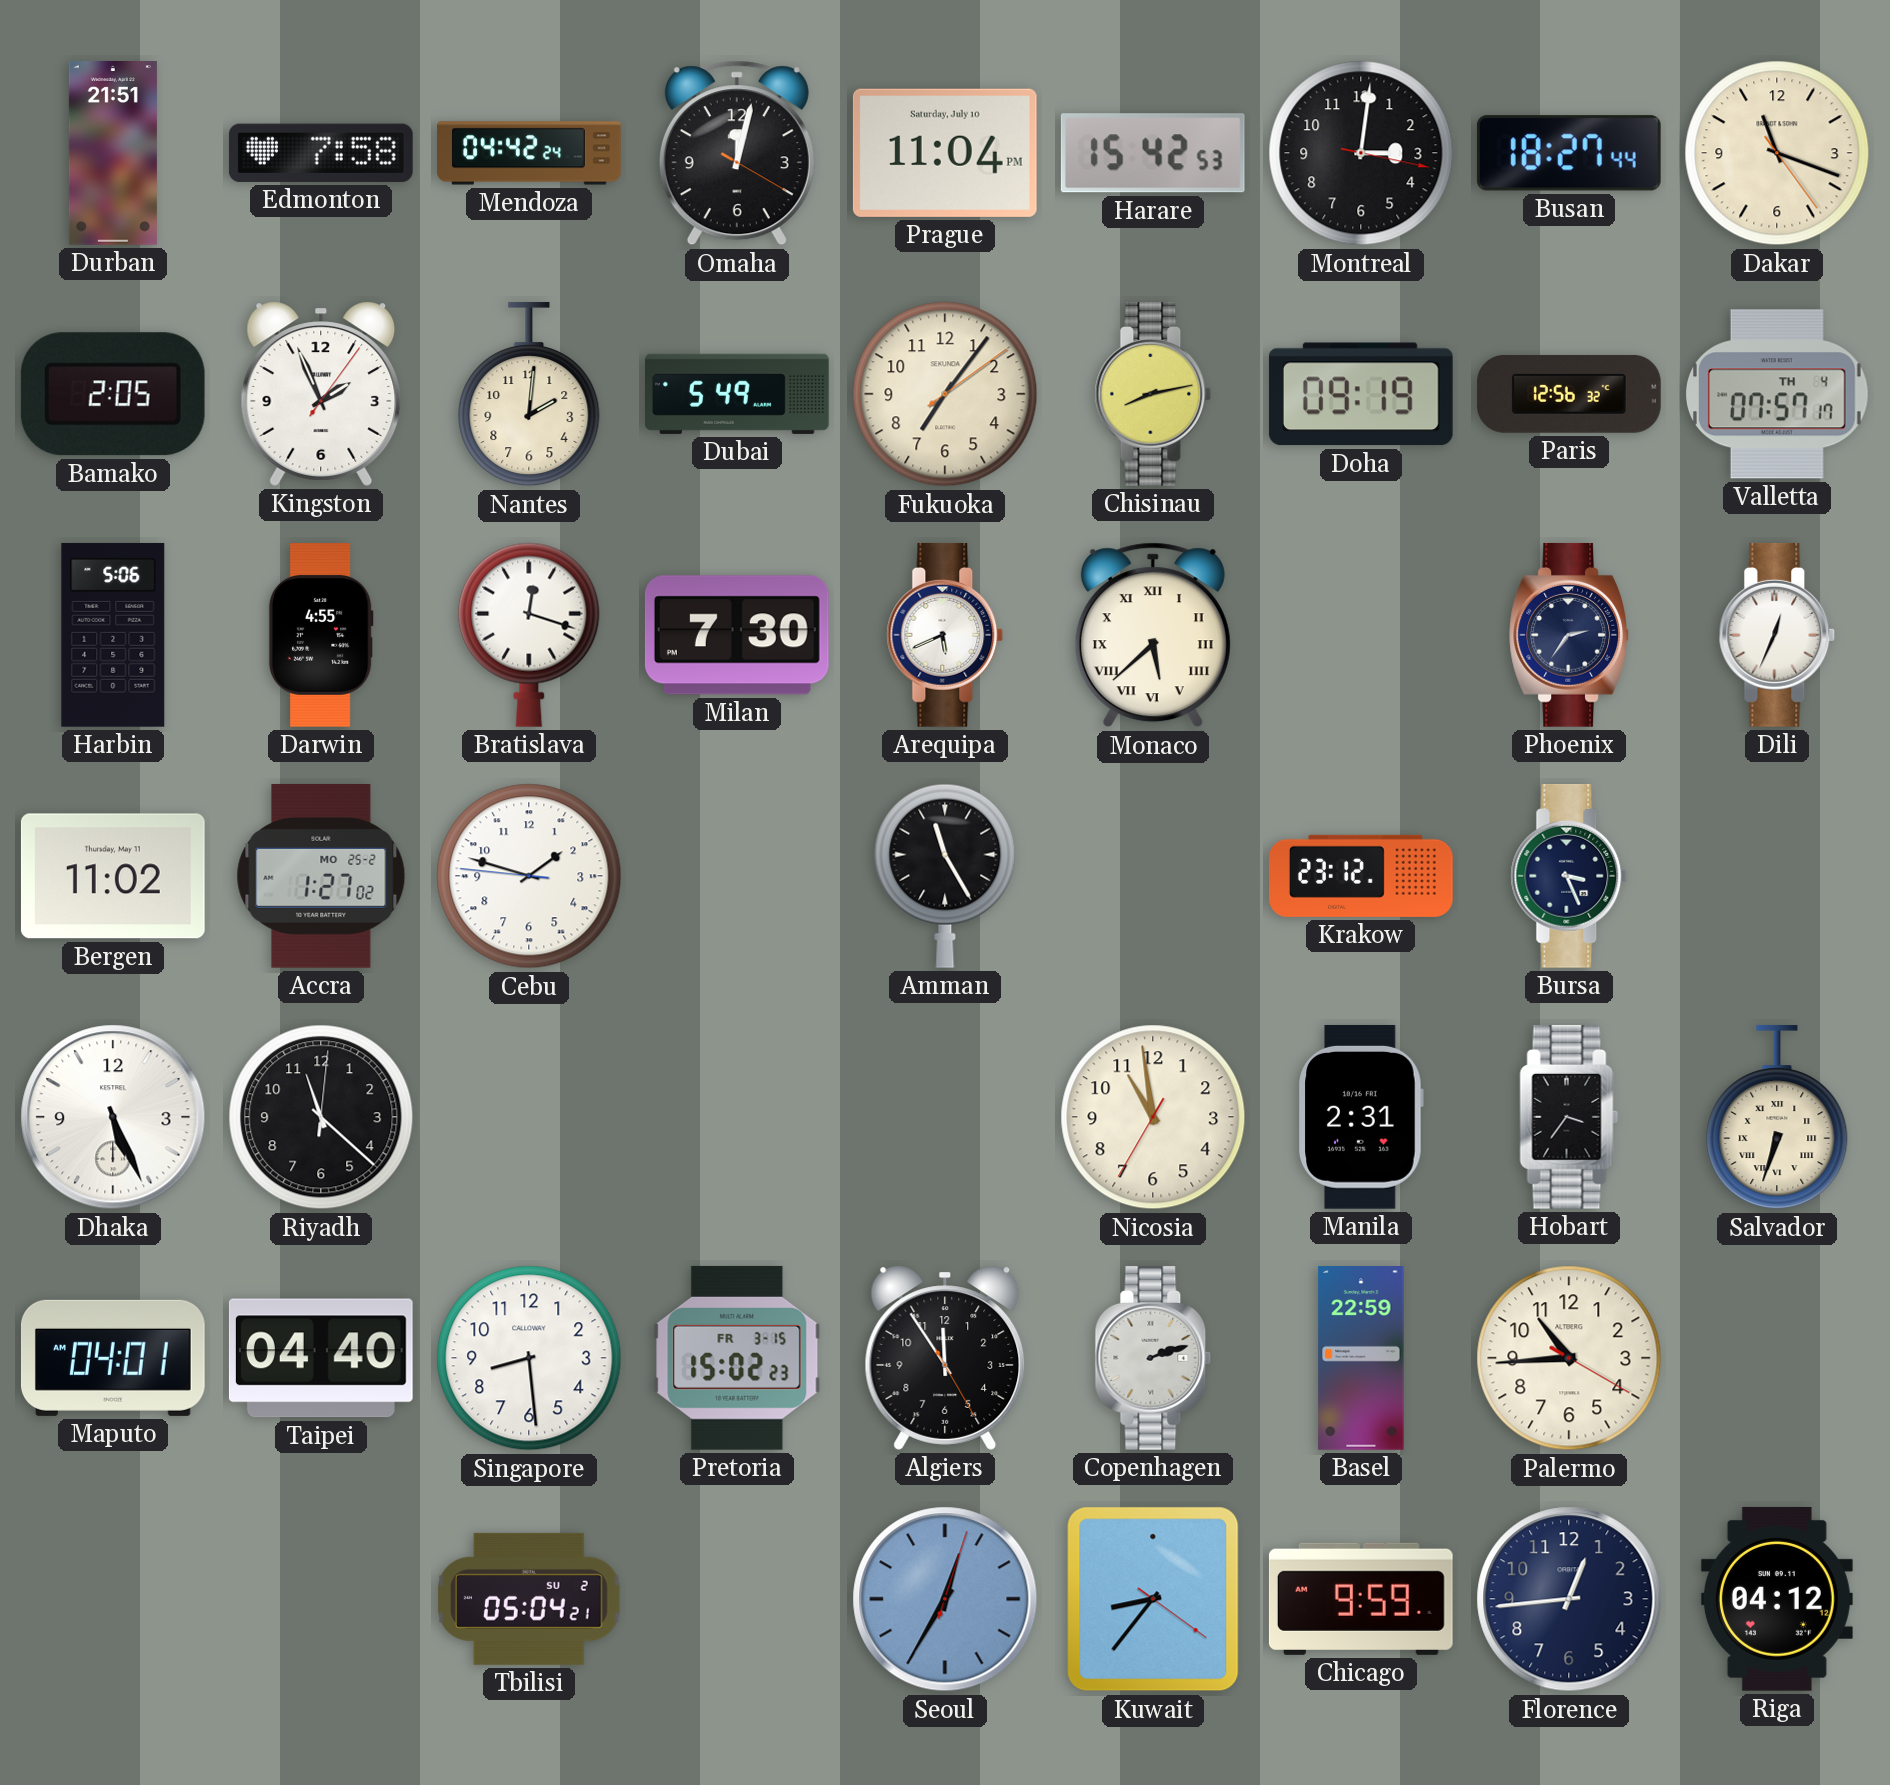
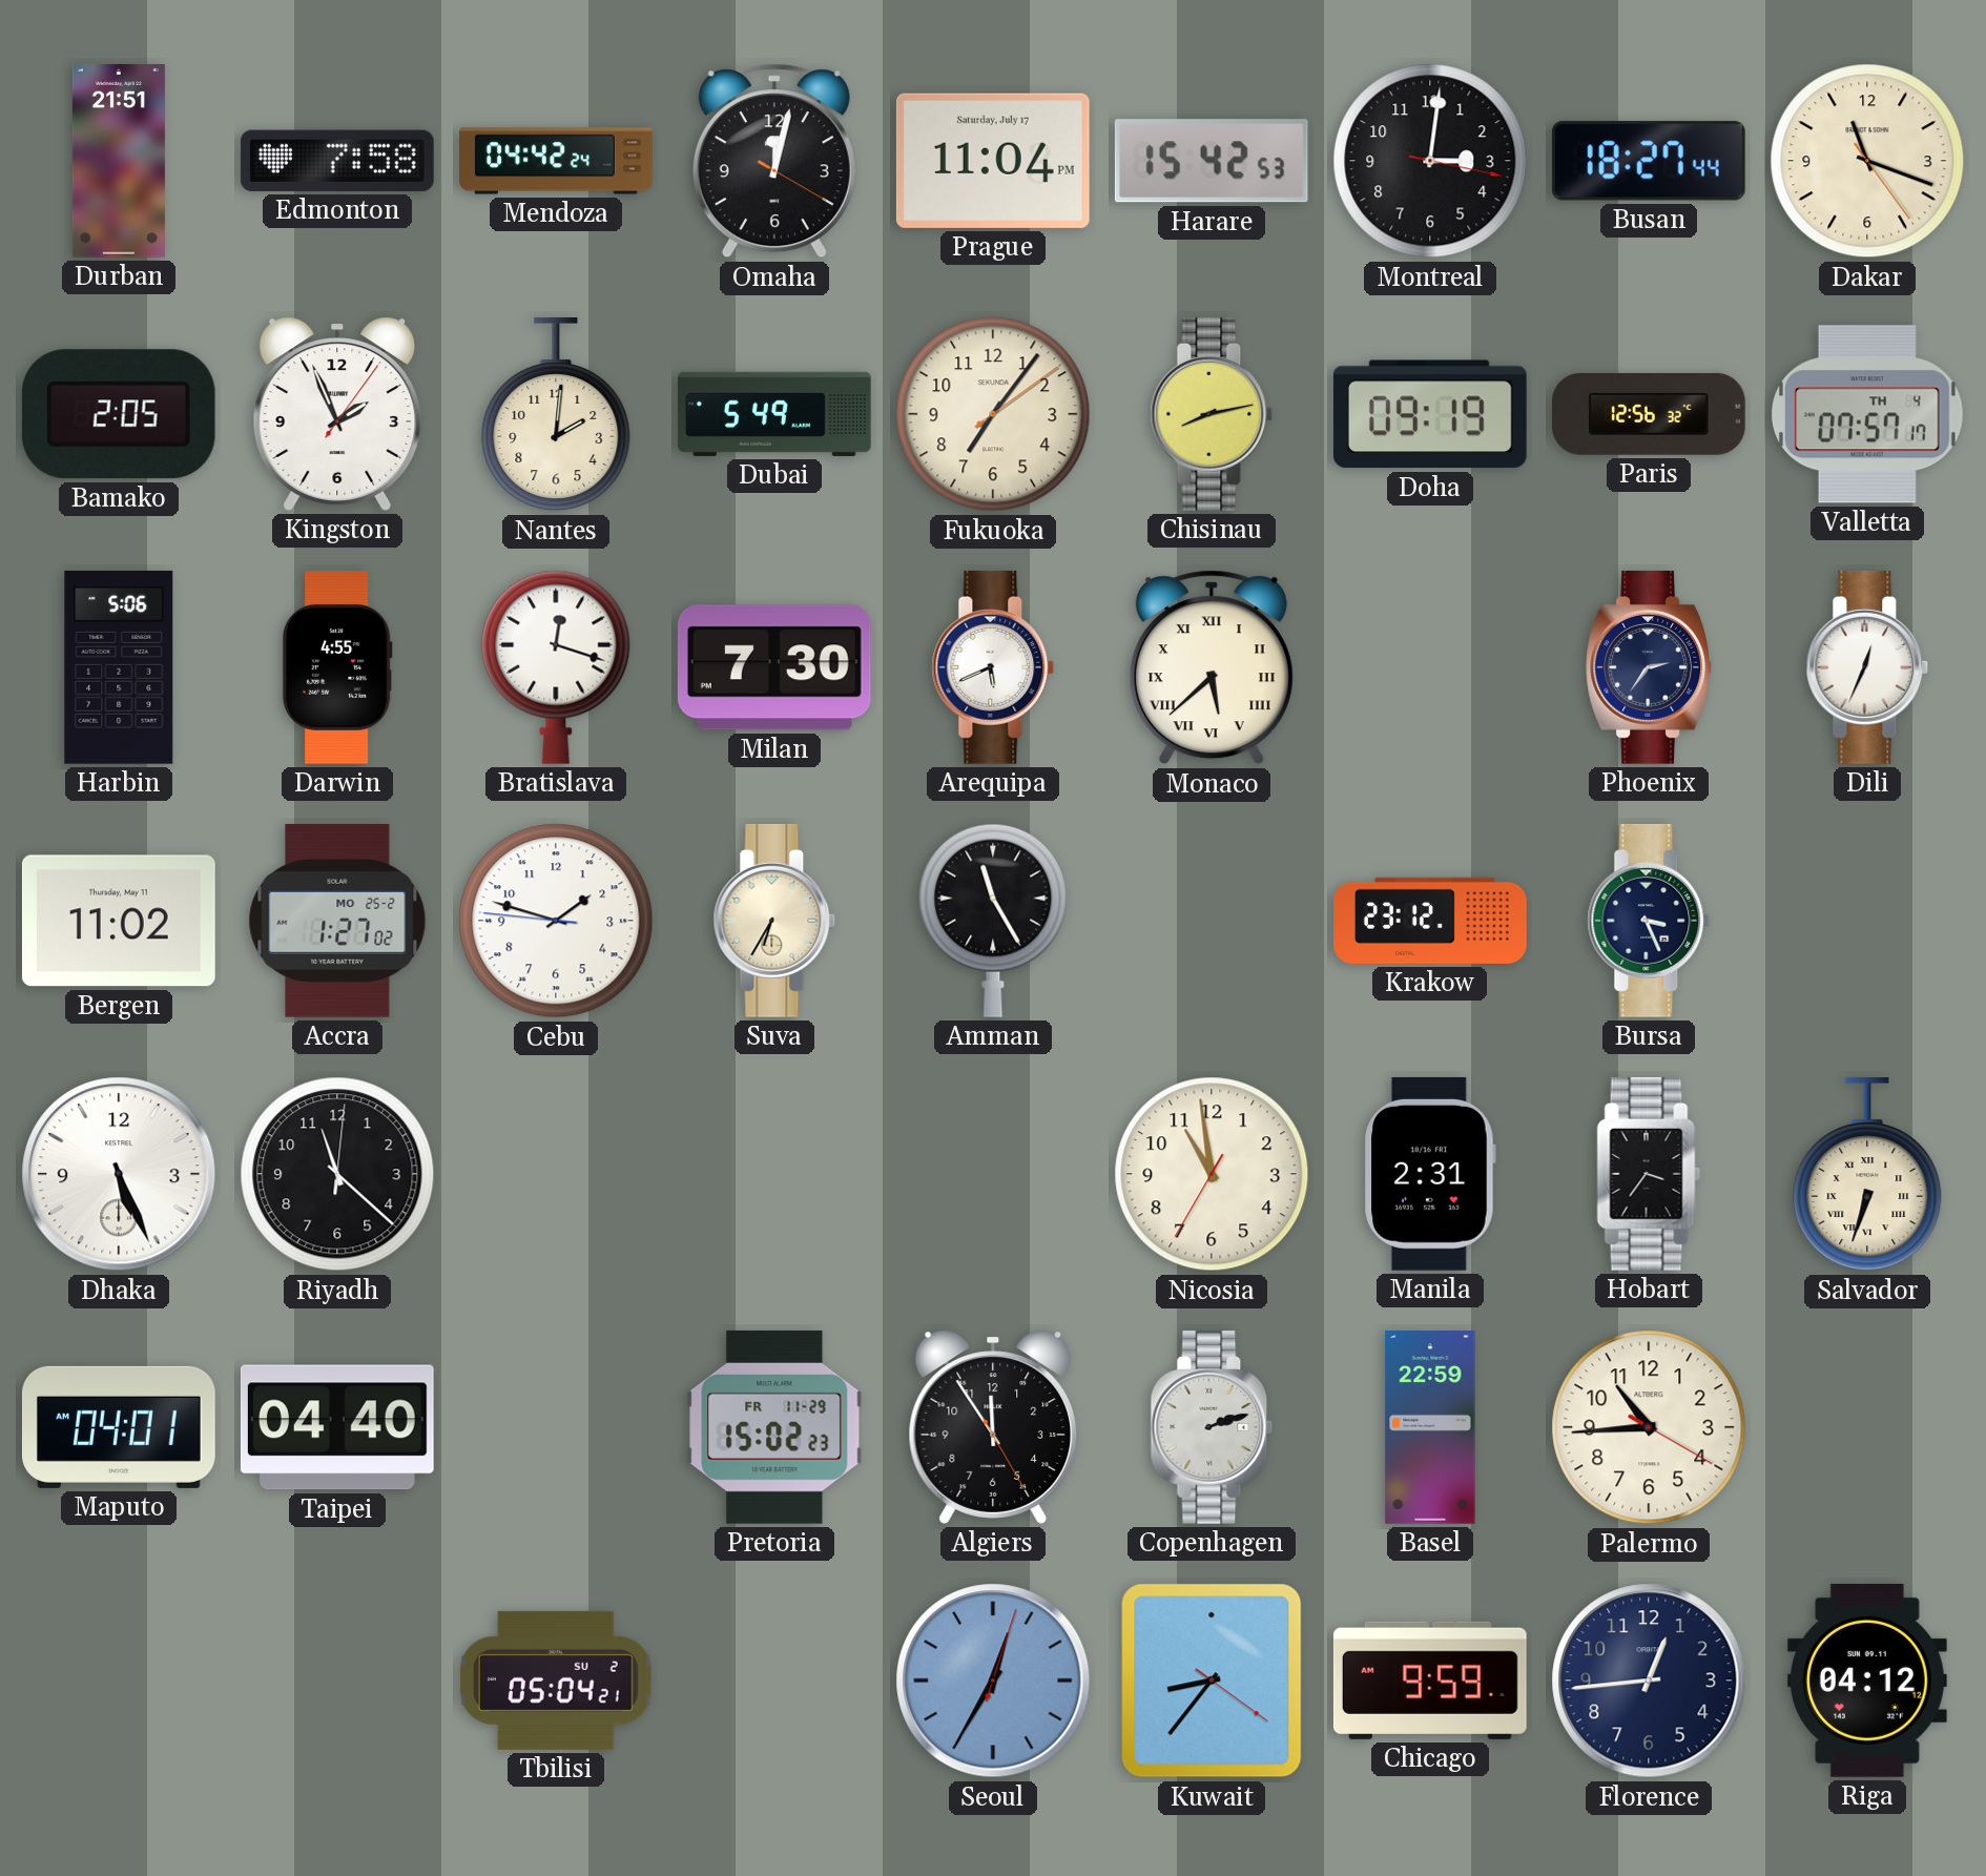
Prague date: Saturday, July 10 -> Saturday, July 17
Suva: none -> 6:35
Singapore: 8:29 -> none
Pretoria date: FR 3-15 -> FR 11-29
